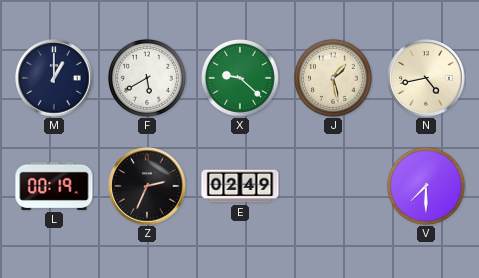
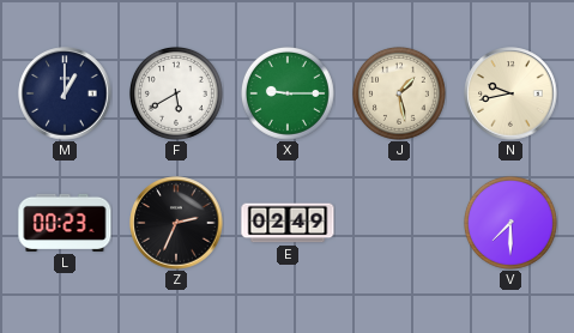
X: 9:22 -> 9:15
N: 4:43 -> 9:43
L: 00:19 -> 00:23
